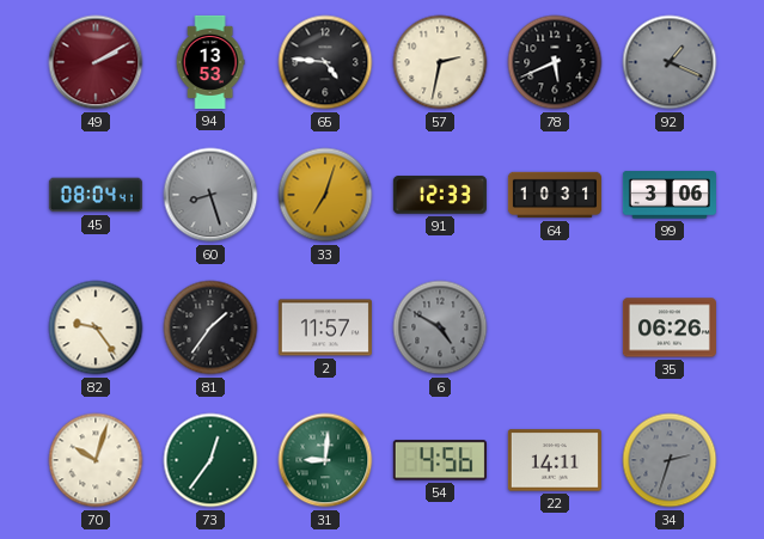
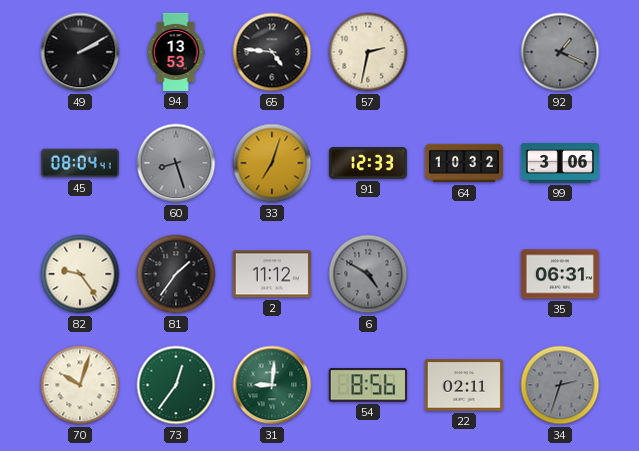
49 dial: burgundy -> black
78: 5:41 -> none
64: 10:31 -> 10:32
2: 11:57 -> 11:12
35: 06:26 -> 06:31
54: 4:56 -> 8:56
22: 14:11 -> 02:11
